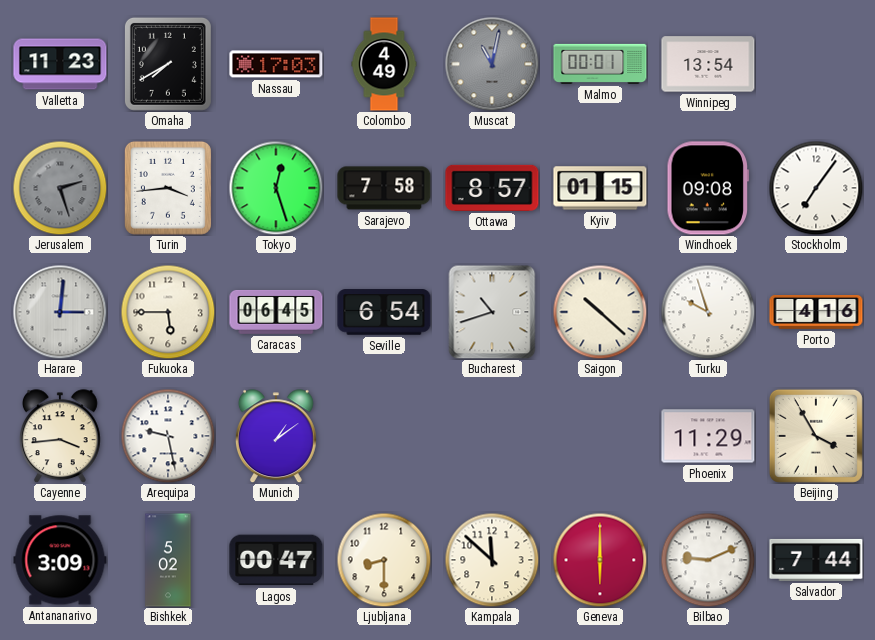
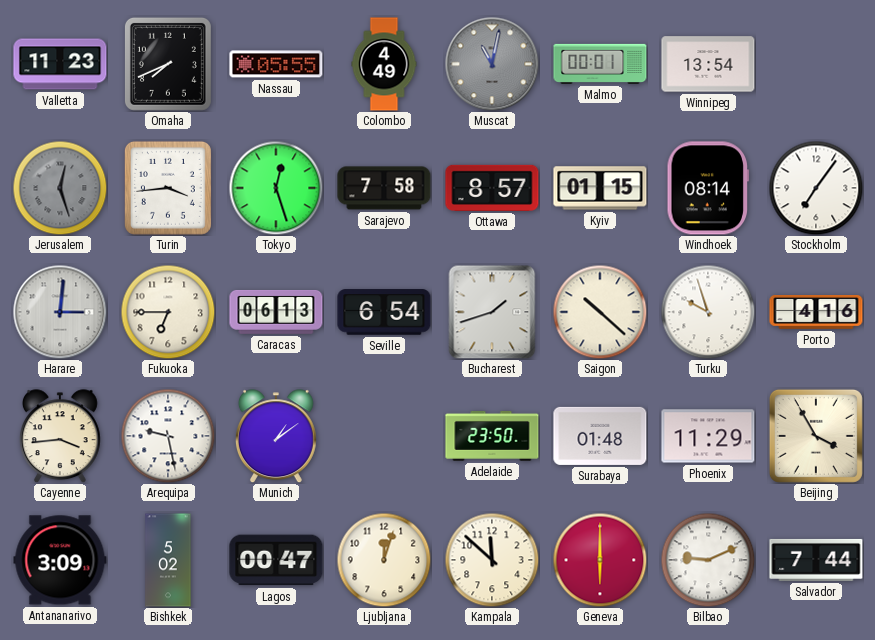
Omaha: 7:40 -> 7:41
Nassau: 17:03 -> 05:55
Jerusalem: 2:27 -> 12:27
Windhoek: 09:08 -> 08:14
Fukuoka: 5:45 -> 6:45
Caracas: 06:45 -> 06:13
Bucharest: 10:42 -> 1:42
Adelaide: none -> 23:50
Surabaya: none -> 01:48
Ljubljana: 8:30 -> 12:03
